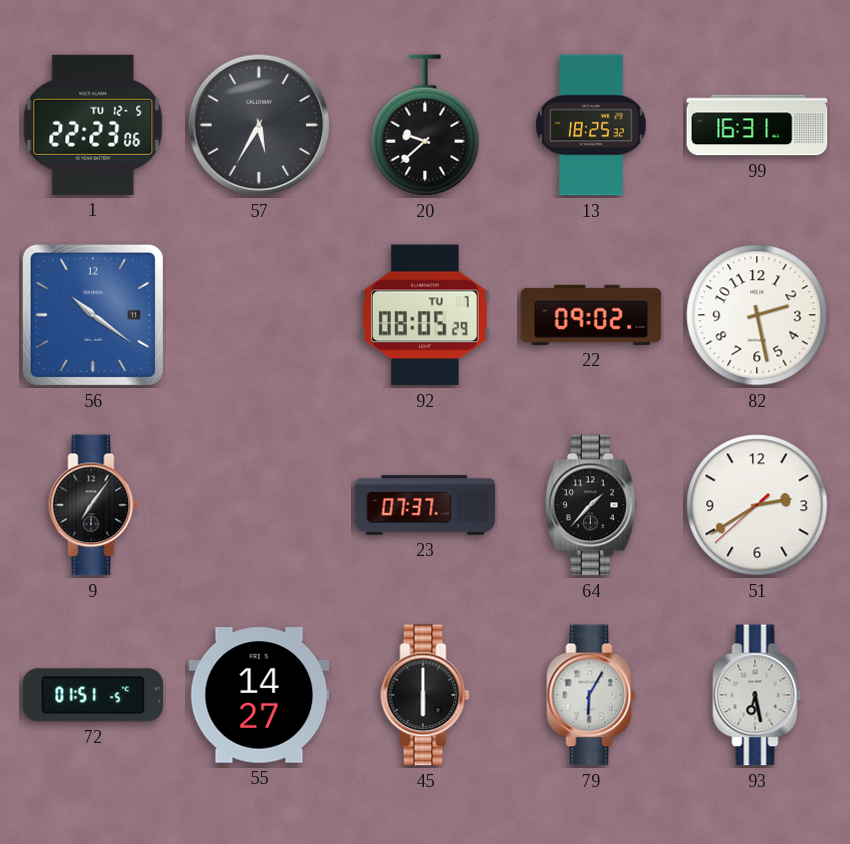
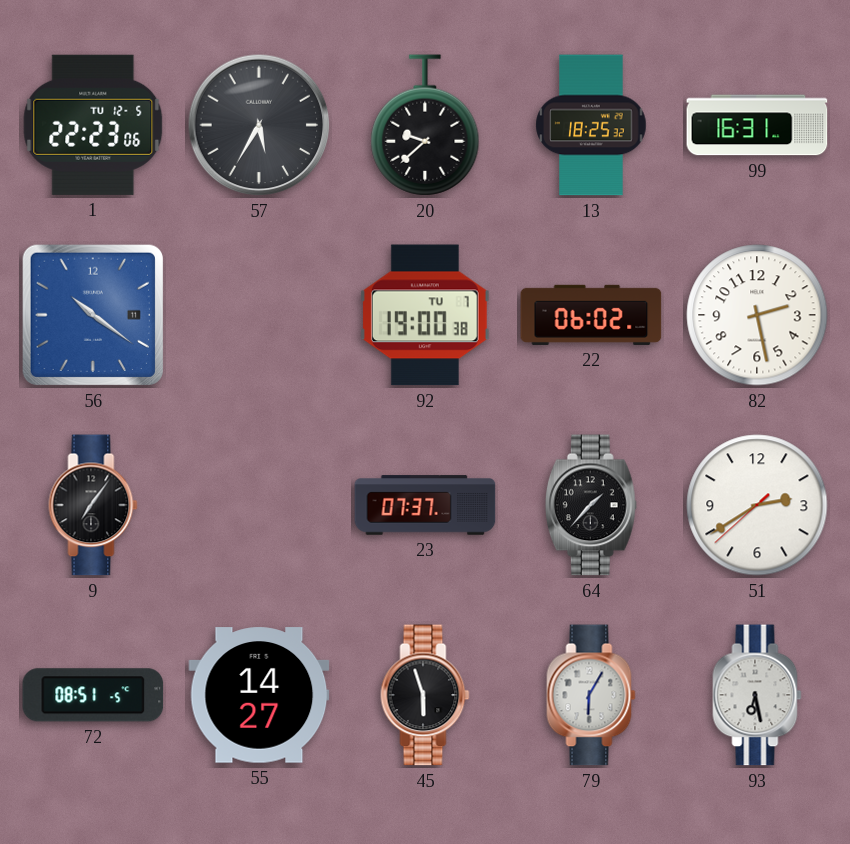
92: 08:05 -> 19:00
22: 09:02 -> 06:02
72: 01:51 -> 08:51
45: 6:00 -> 5:57
